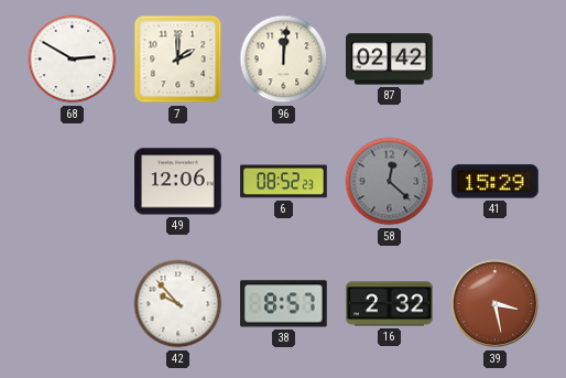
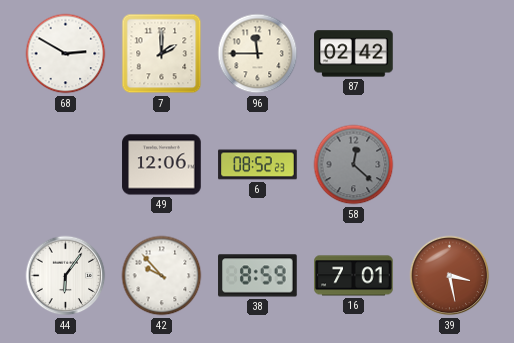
96: 12:01 -> 11:45
41: 15:29 -> none
44: none -> 6:06
38: 8:57 -> 8:59
16: 2:32 -> 7:01
